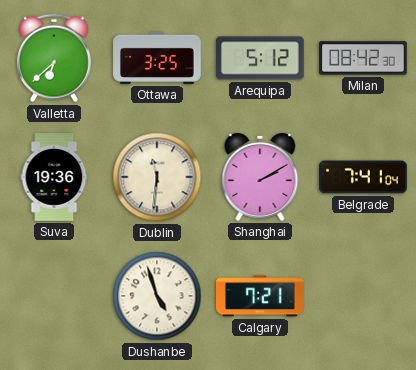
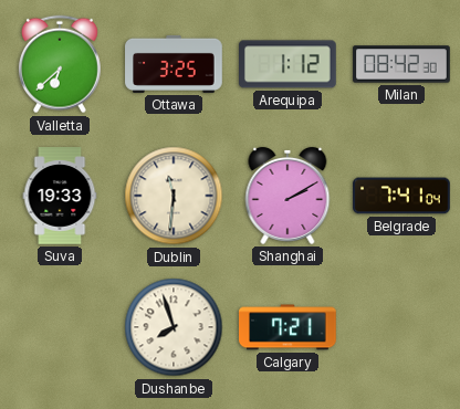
Arequipa: 5:12 -> 1:12
Suva: 19:36 -> 19:33
Dushanbe: 4:57 -> 7:57
